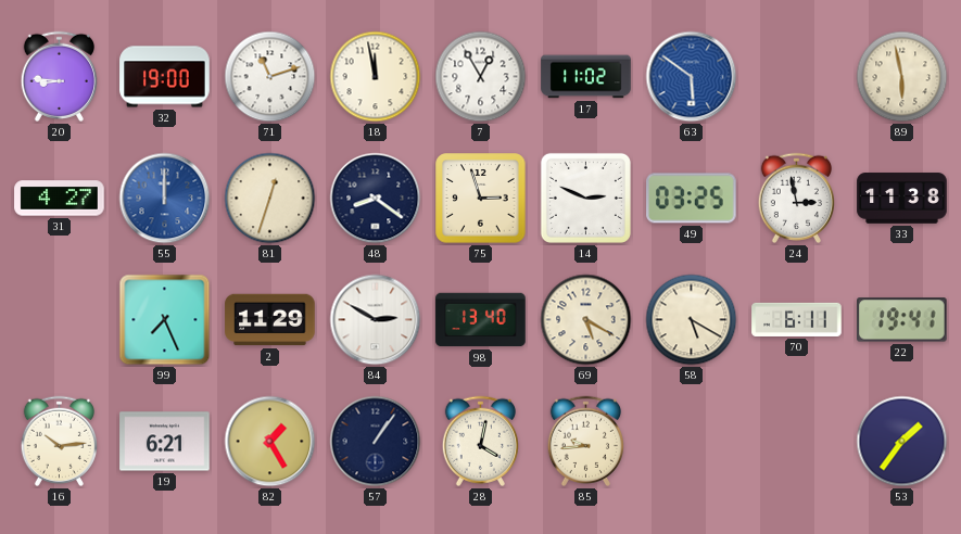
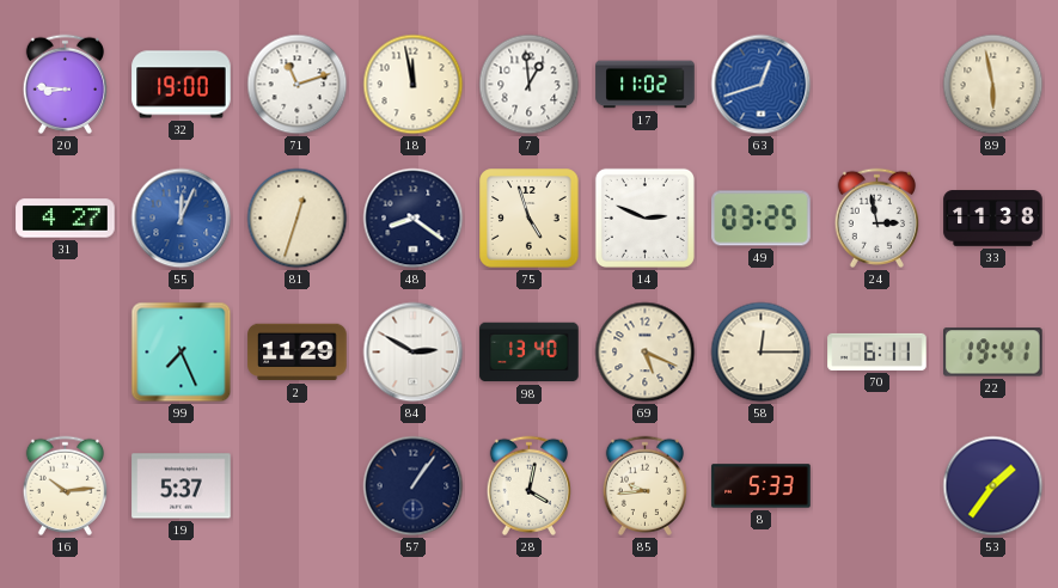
7: 12:55 -> 12:59
63: 5:51 -> 12:42
55: 12:00 -> 12:04
75: 2:57 -> 4:57
69: 5:20 -> 5:19
58: 5:20 -> 12:15
19: 6:21 -> 5:37
82: 1:25 -> none
8: none -> 5:33
